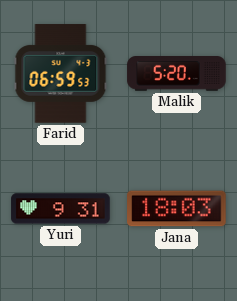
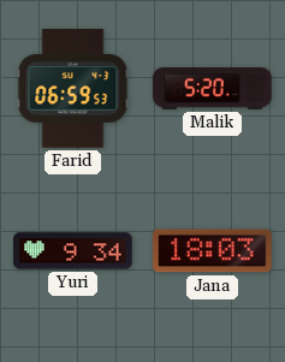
Yuri: 9:31 -> 9:34
